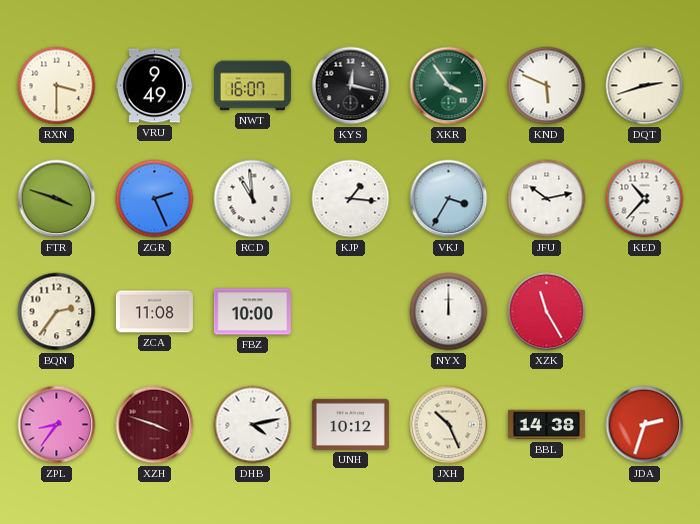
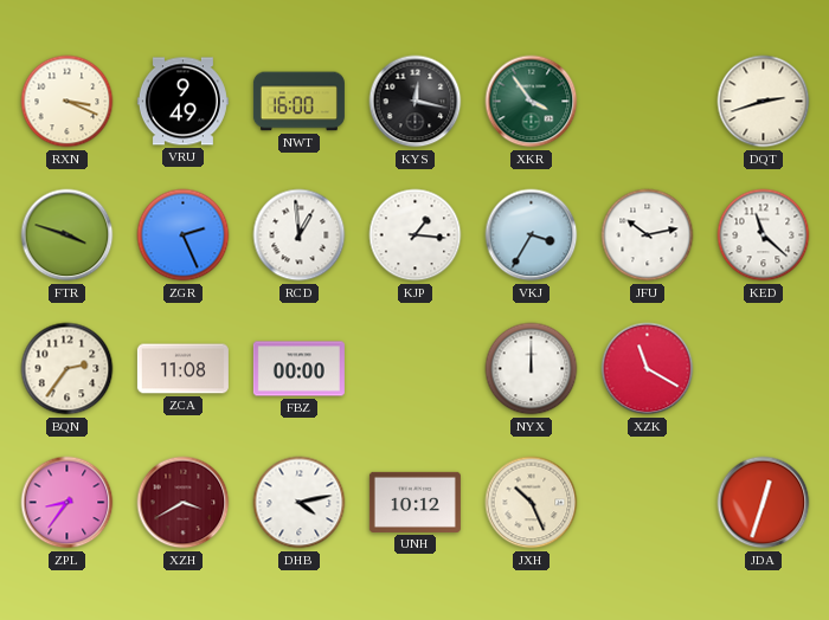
RXN: 3:30 -> 3:19
NWT: 16:07 -> 16:00
KND: 5:49 -> none
RCD: 10:59 -> 12:59
KED: 10:37 -> 11:22
FBZ: 10:00 -> 00:00
XZK: 11:25 -> 11:20
XZH: 3:48 -> 3:40
BBL: 14:38 -> none
JDA: 2:33 -> 12:33
